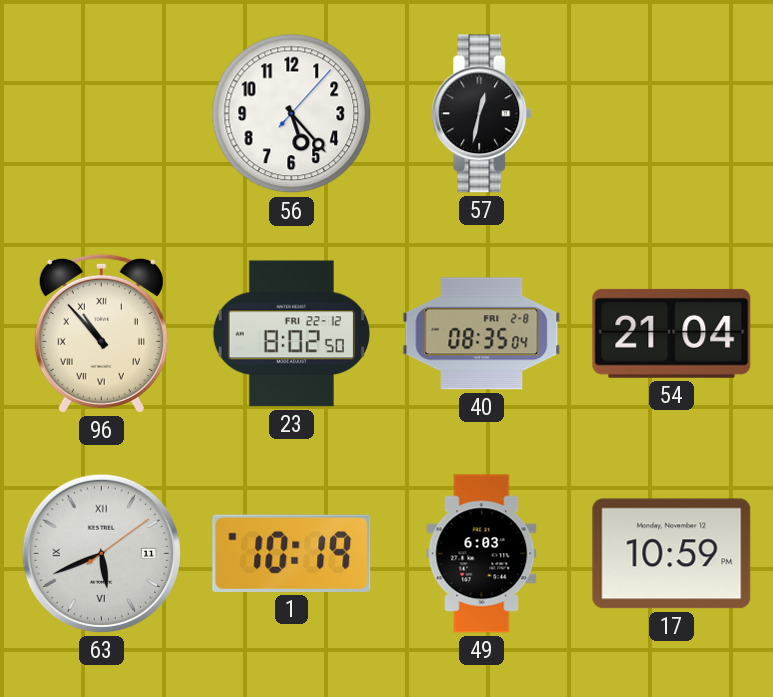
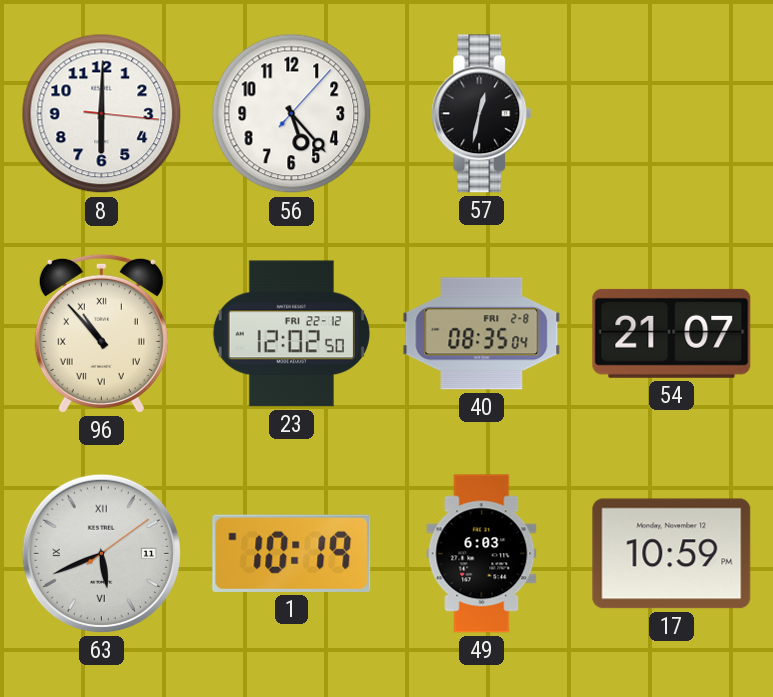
8: none -> 6:00
23: 8:02 -> 12:02
54: 21:04 -> 21:07
